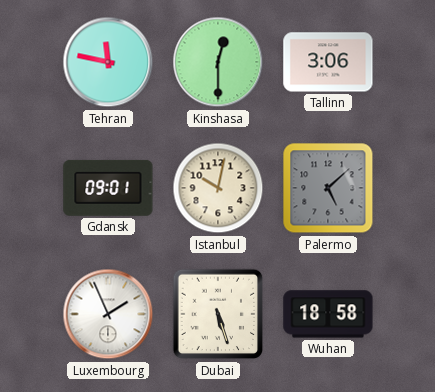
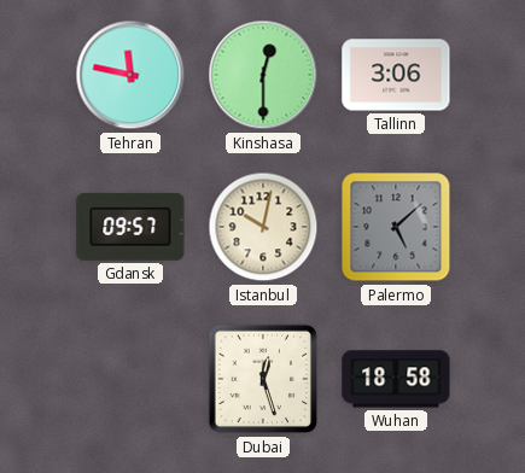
Gdansk: 09:01 -> 09:57
Luxembourg: 1:56 -> none
Dubai: 5:27 -> 12:27
